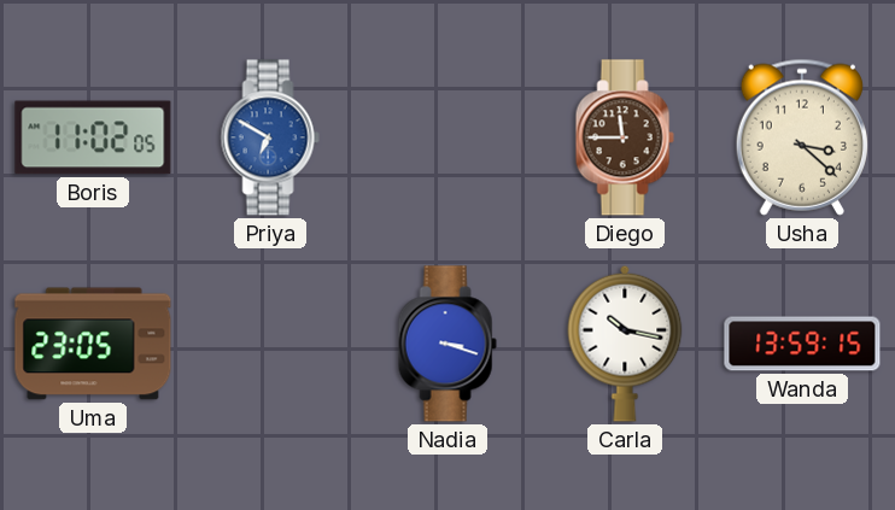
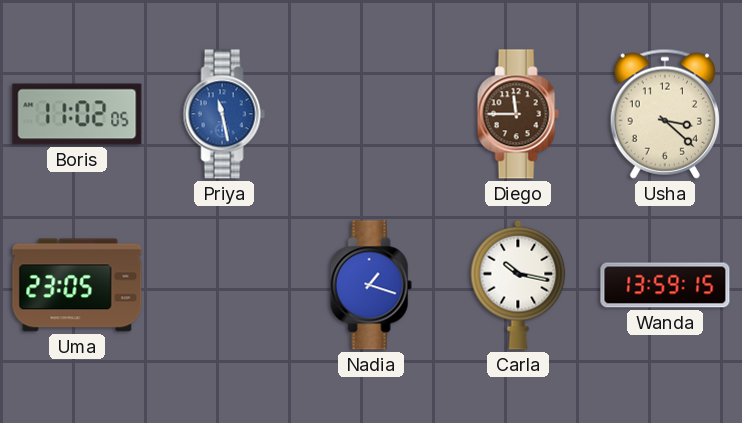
Priya: 6:50 -> 11:28
Nadia: 3:18 -> 1:18
